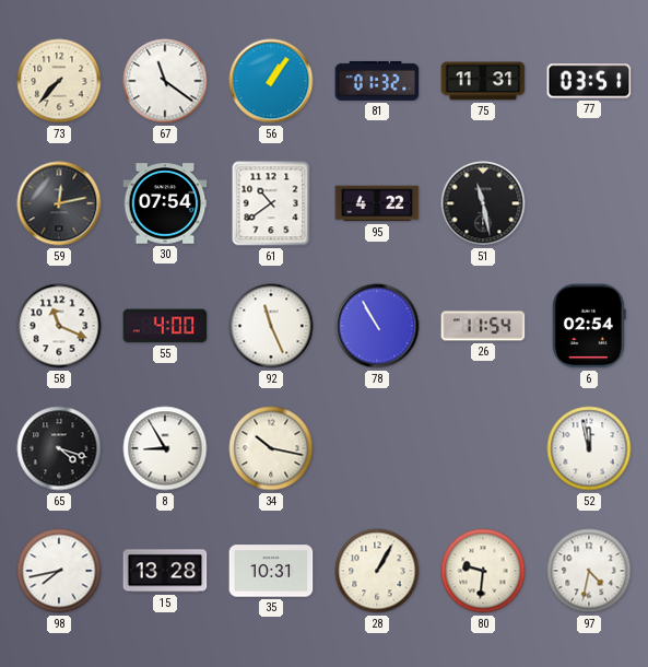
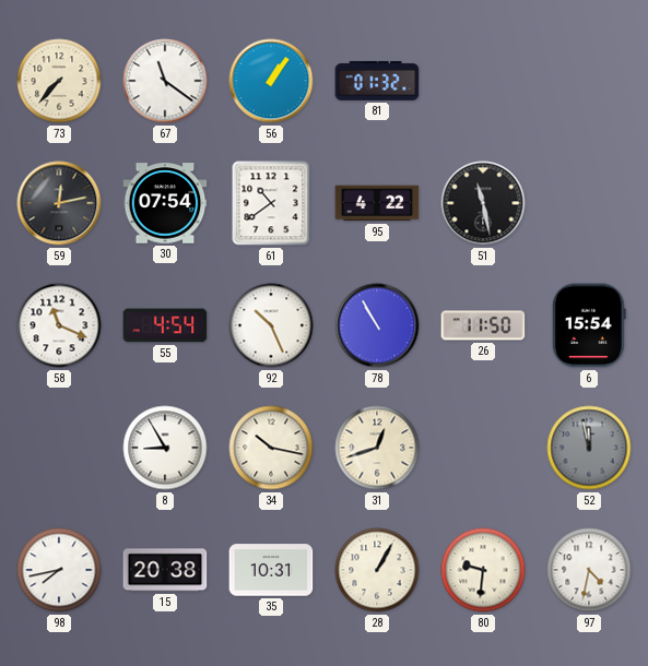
75: 11:31 -> none
77: 03:51 -> none
55: 4:00 -> 4:54
92: 11:26 -> 10:26
26: 11:54 -> 11:50
6: 02:54 -> 15:54
65: 4:18 -> none
31: none -> 12:42
52 dial: white -> grey
15: 13:28 -> 20:38
